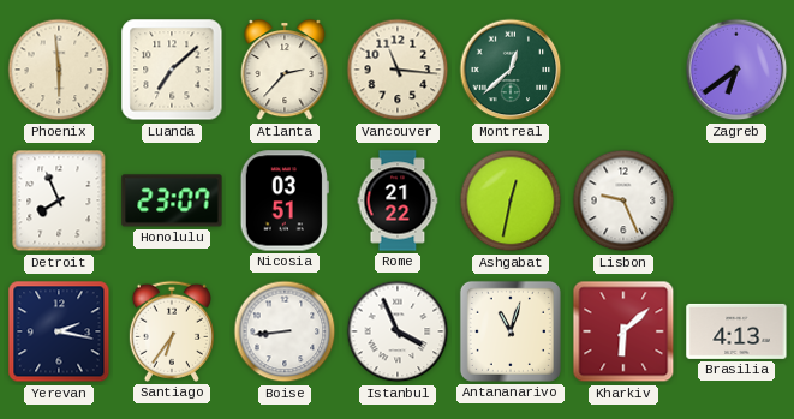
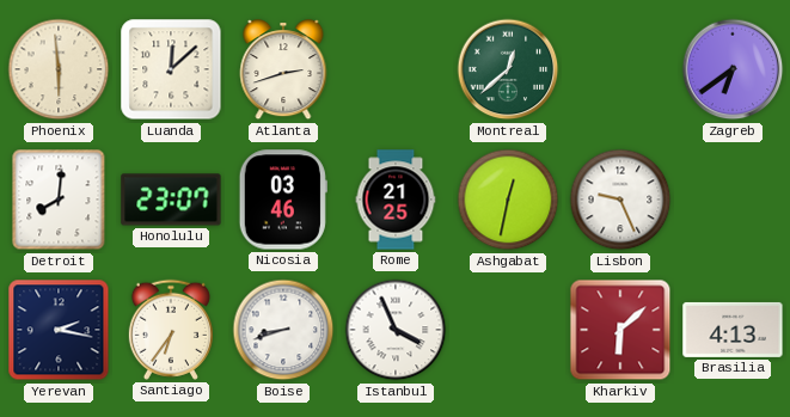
Luanda: 7:08 -> 12:08
Atlanta: 2:37 -> 2:42
Vancouver: 11:16 -> none
Detroit: 7:56 -> 8:01
Nicosia: 03:51 -> 03:46
Rome: 21:22 -> 21:25
Boise: 8:44 -> 8:42
Antananarivo: 11:03 -> none
